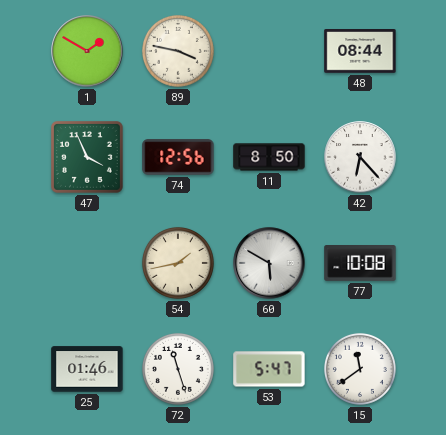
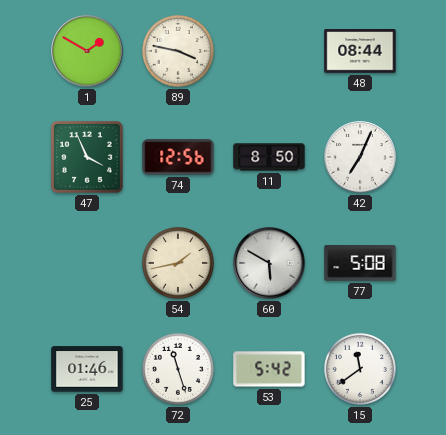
42: 6:23 -> 7:04
77: 10:08 -> 5:08
53: 5:47 -> 5:42
